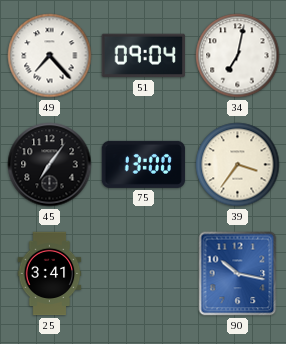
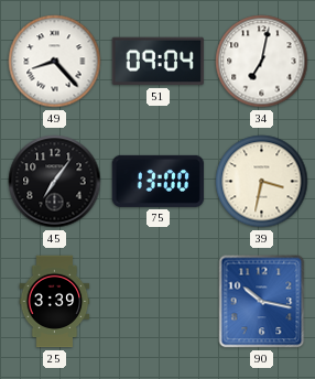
49: 7:23 -> 8:23
39: 3:36 -> 3:32
25: 3:41 -> 3:39
